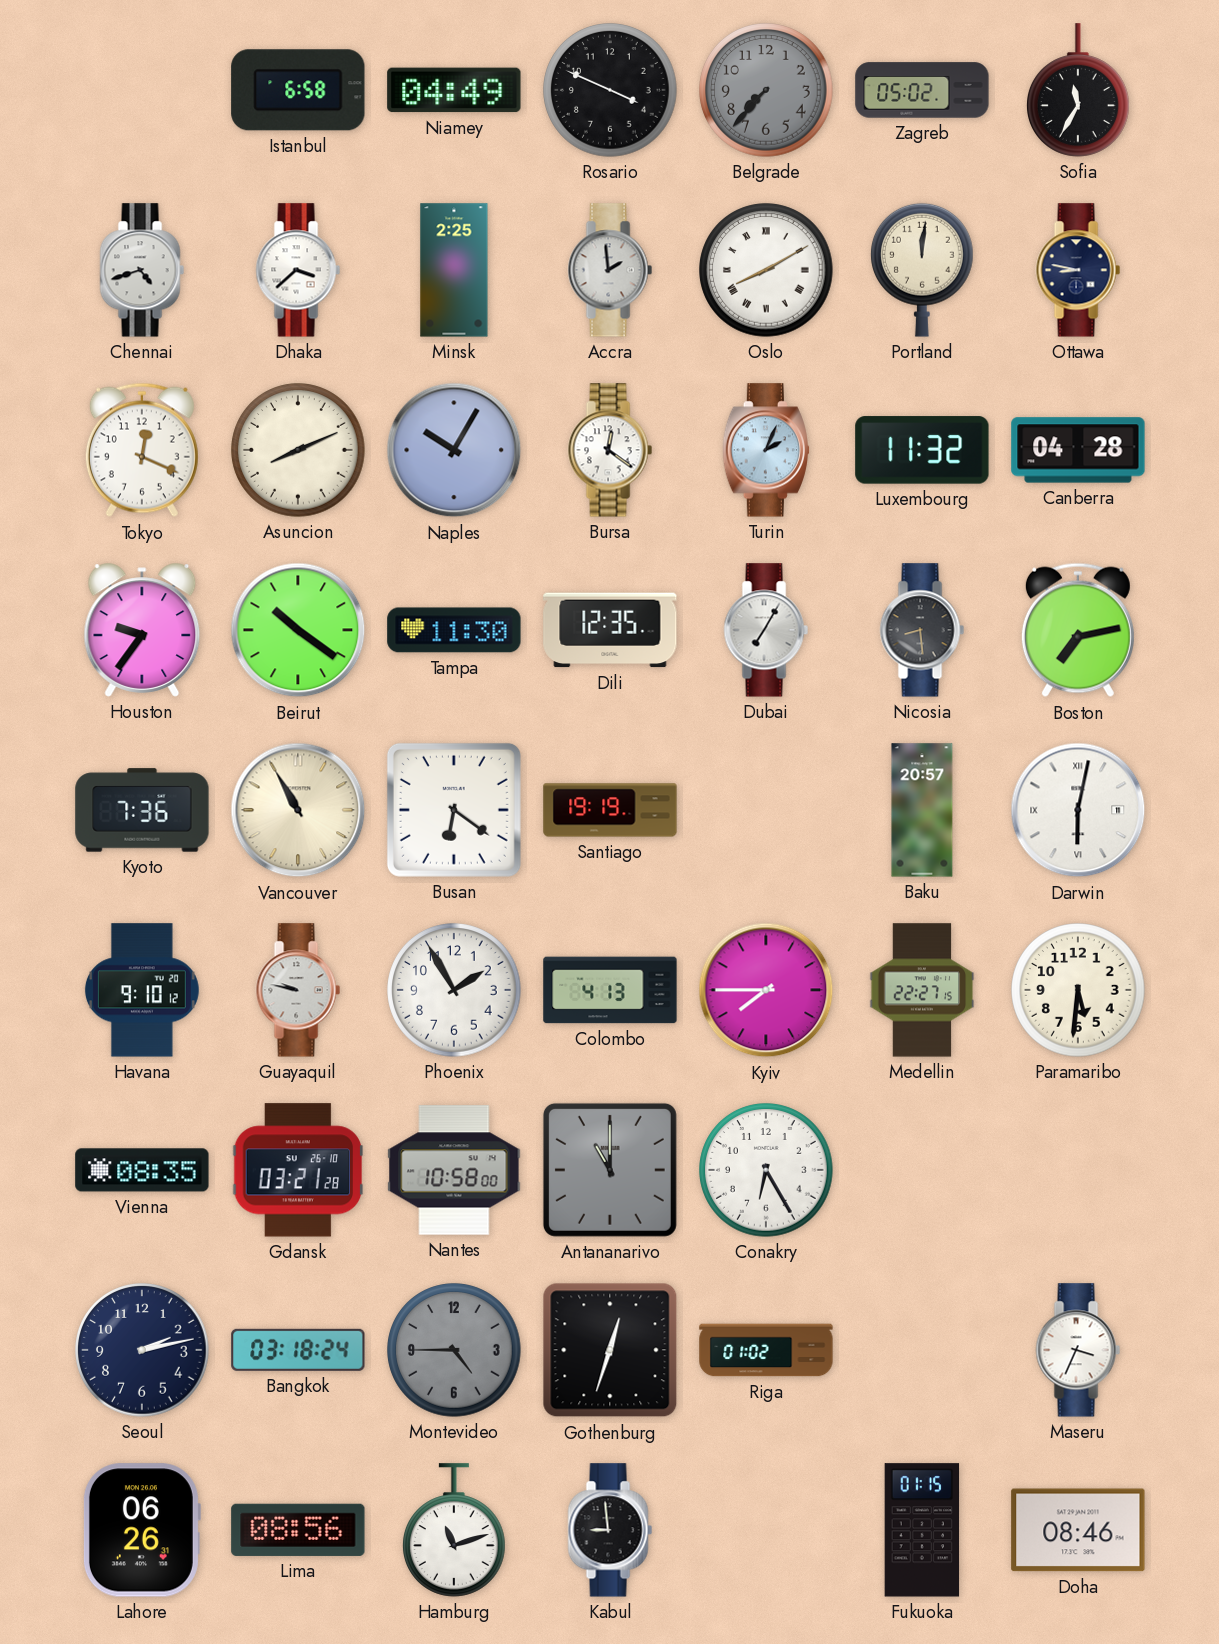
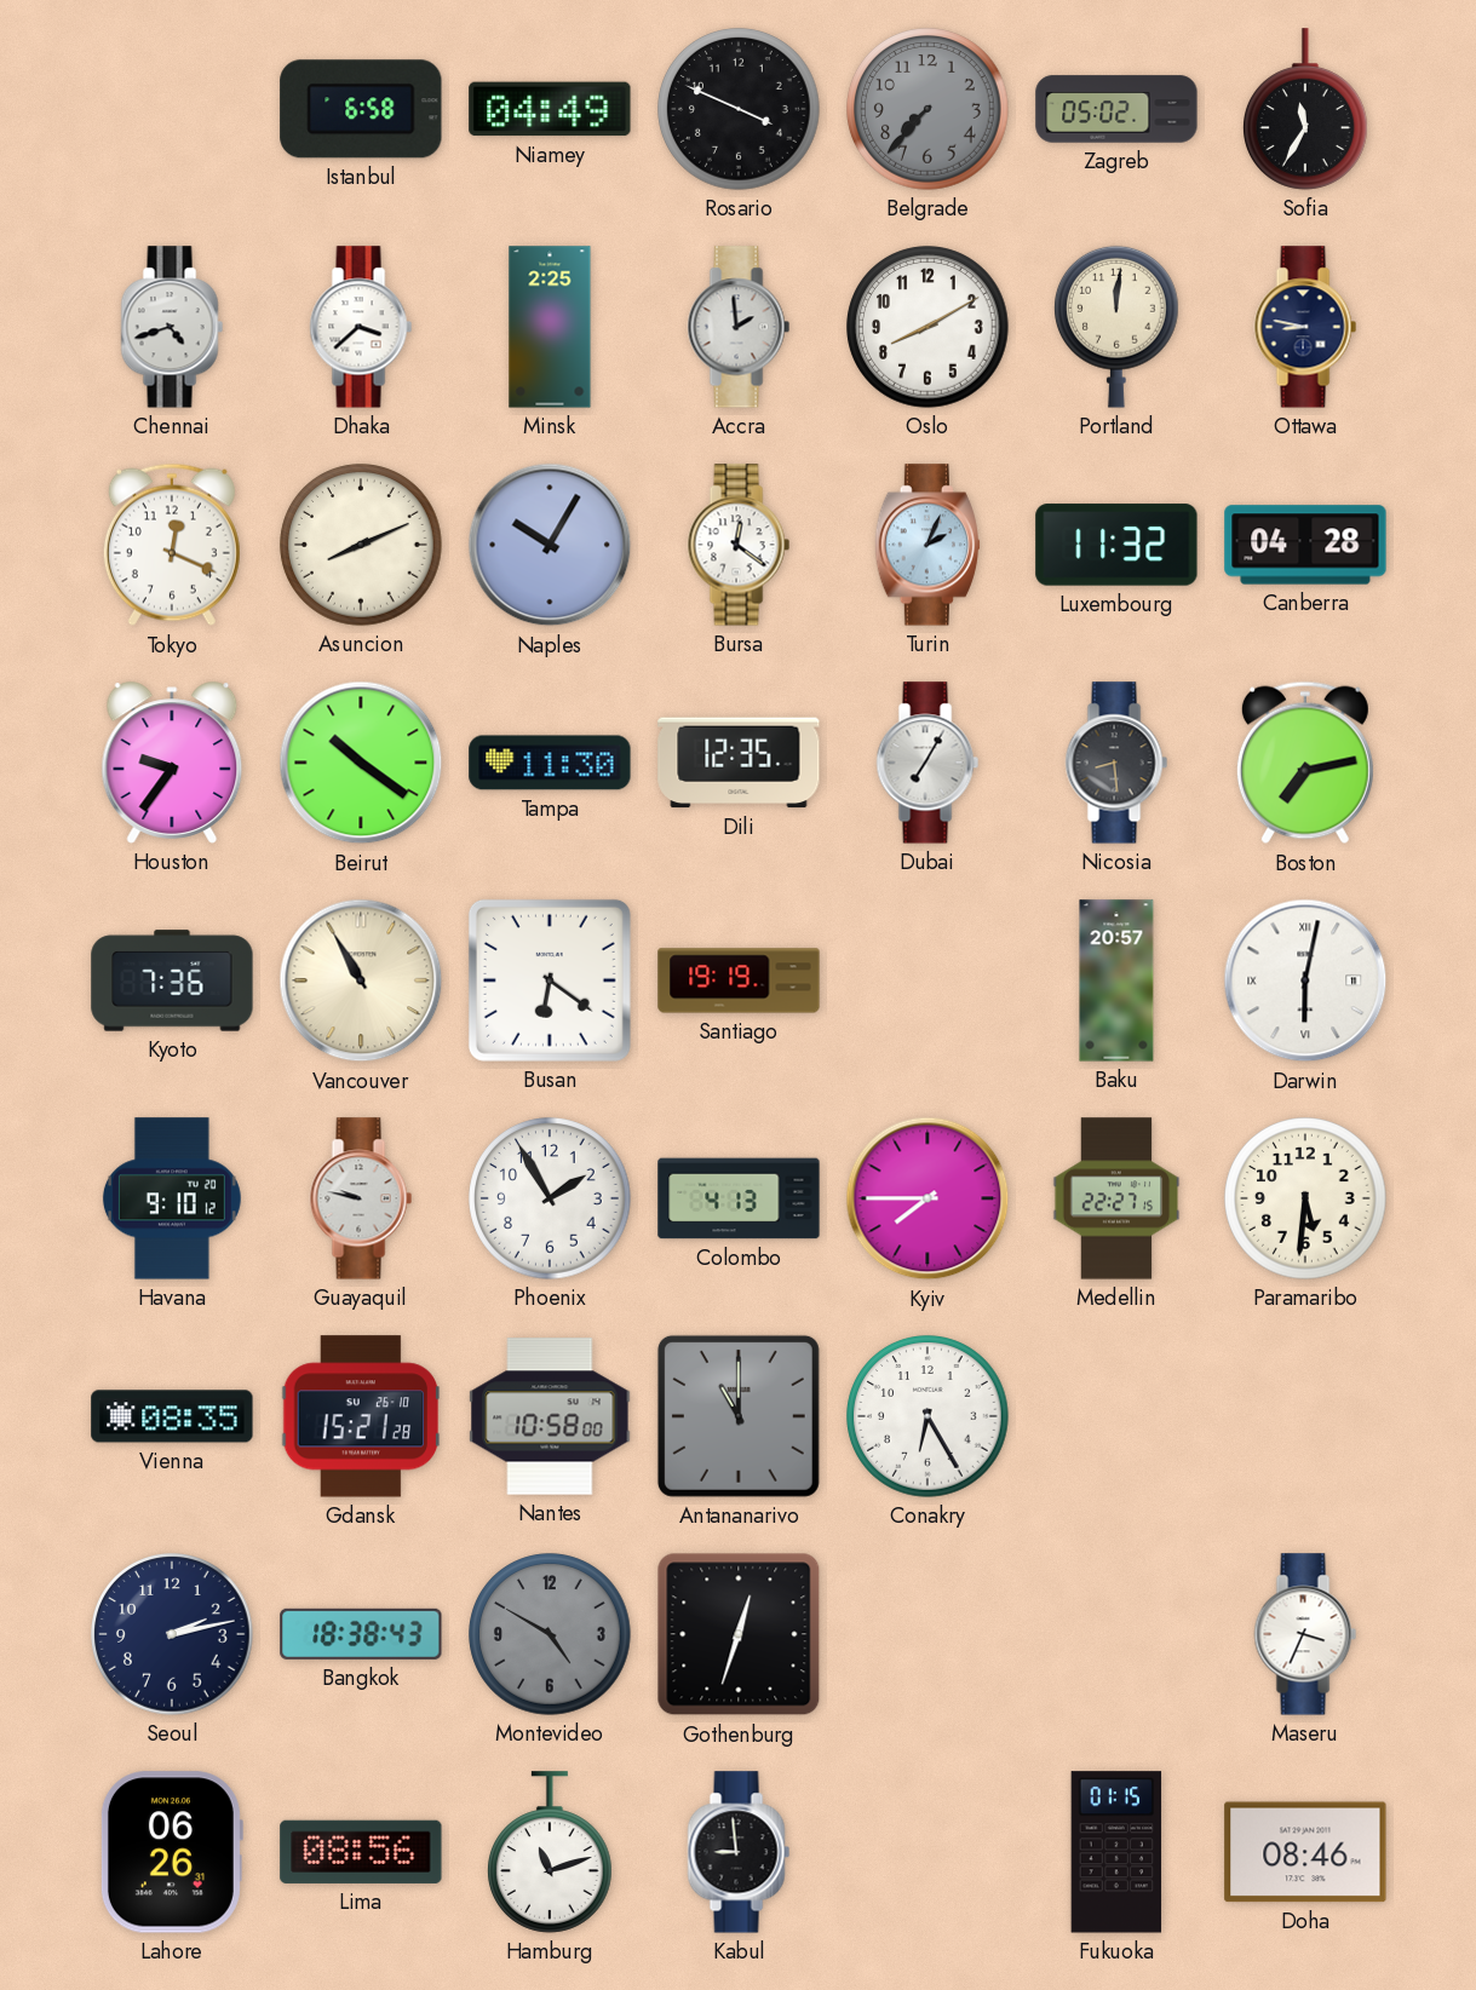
Oslo numerals: Roman -> Arabic
Gdansk: 03:21 -> 15:21
Bangkok: 03:18 -> 18:38
Montevideo: 4:45 -> 4:50
Riga: 01:02 -> none
